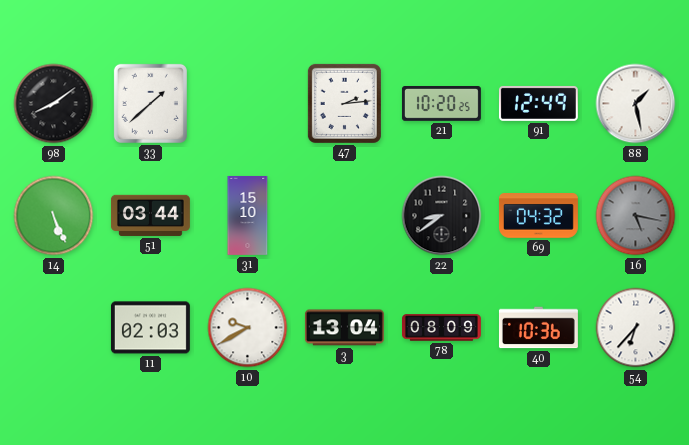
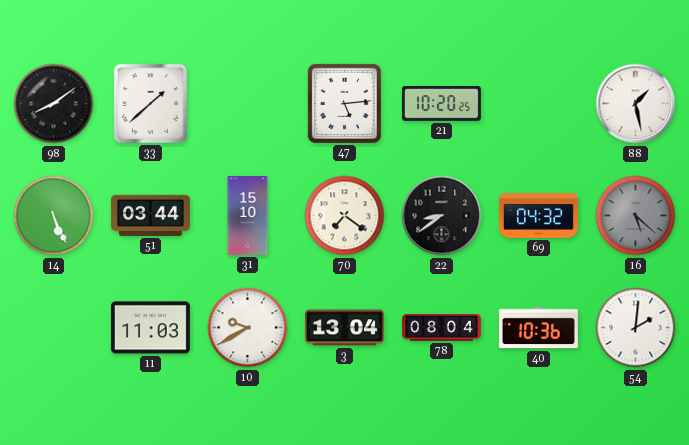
47: 2:14 -> 5:14
91: 12:49 -> none
70: none -> 7:21
16: 5:17 -> 5:22
11: 02:03 -> 11:03
78: 08:09 -> 08:04
54: 6:37 -> 2:01
